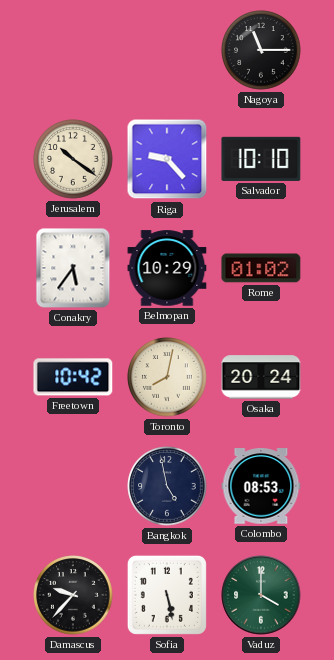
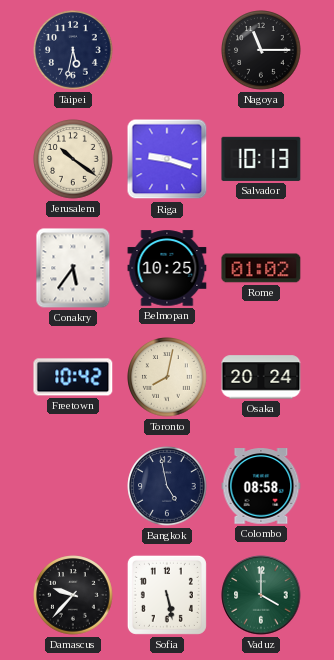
Taipei: none -> 5:32
Riga: 9:23 -> 9:18
Salvador: 10:10 -> 10:13
Belmopan: 10:29 -> 10:25
Colombo: 08:53 -> 08:58
